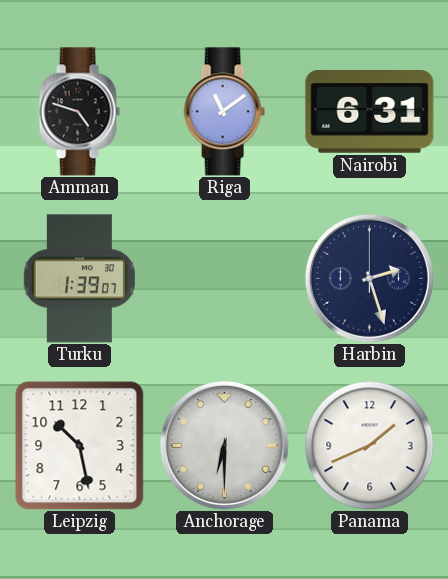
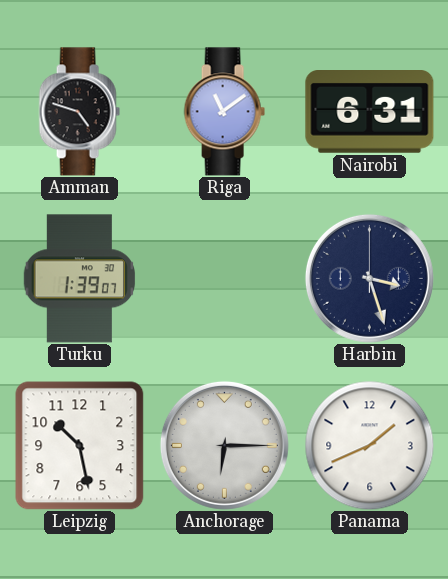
Harbin: 2:27 -> 3:27
Anchorage: 6:30 -> 6:15
